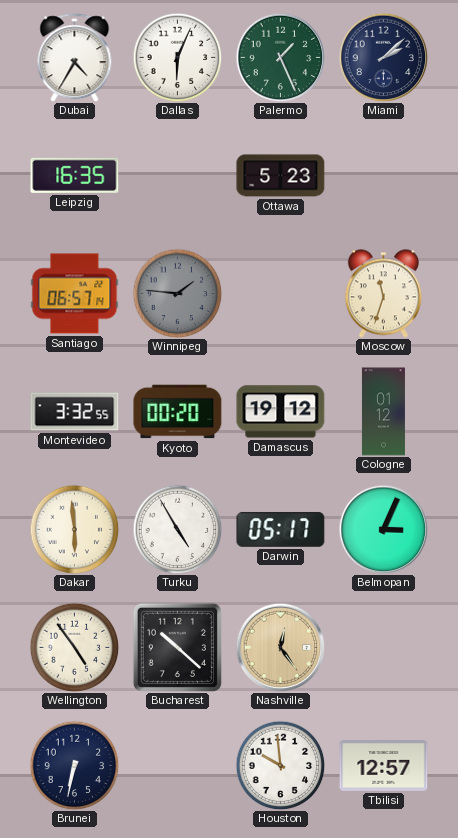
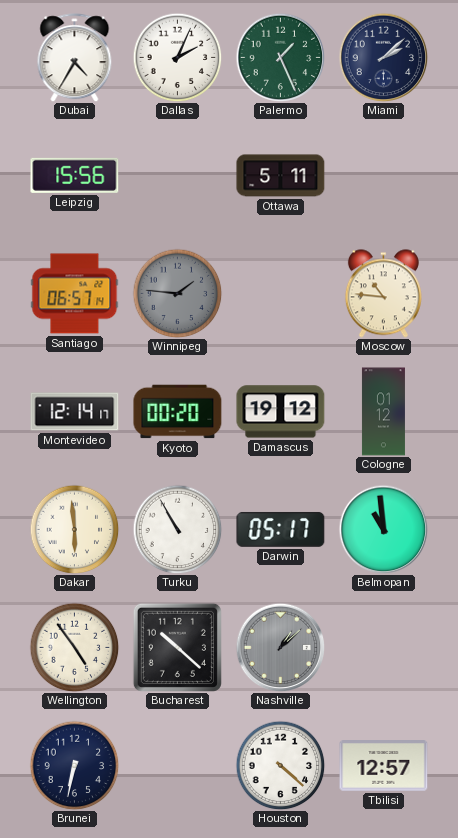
Dallas: 6:04 -> 2:04
Leipzig: 16:35 -> 15:56
Ottawa: 5:23 -> 5:11
Moscow: 11:33 -> 10:46
Montevideo: 3:32 -> 12:14
Turku: 4:55 -> 10:55
Belmopan: 3:04 -> 10:59
Nashville: 12:24 -> 1:08
Nashville dial: champagne -> grey
Houston: 9:59 -> 4:22
